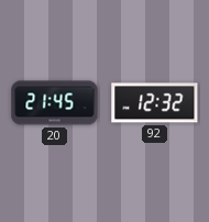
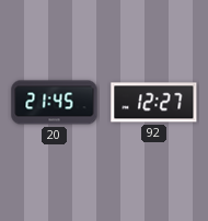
92: 12:32 -> 12:27
